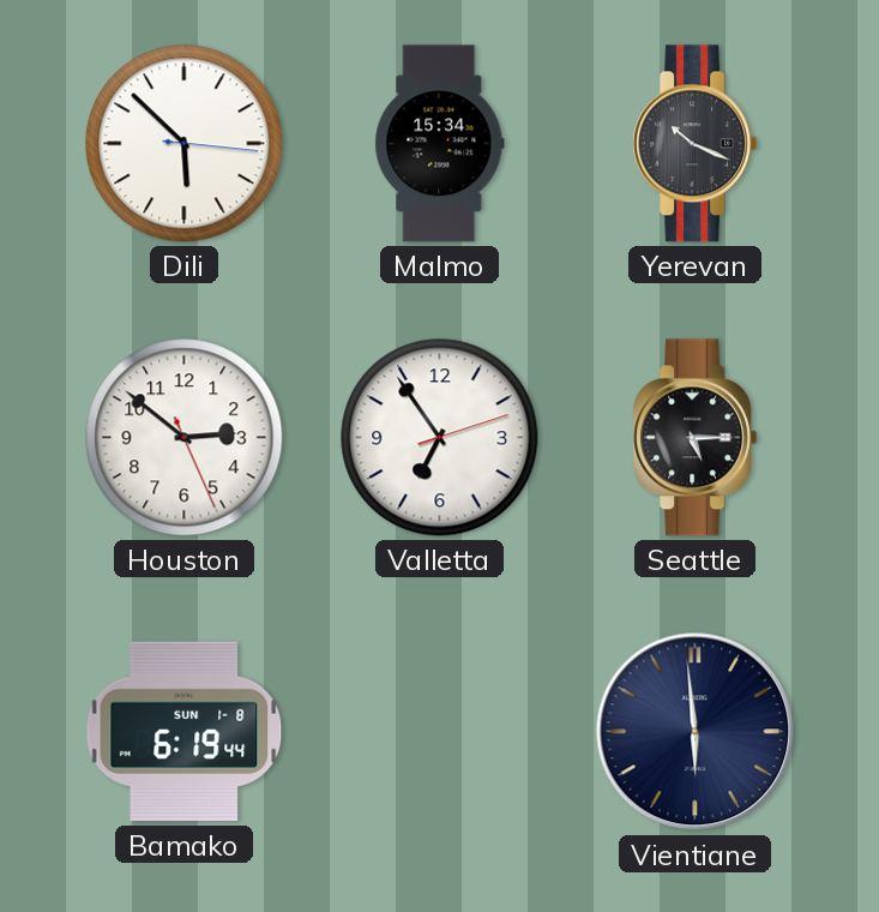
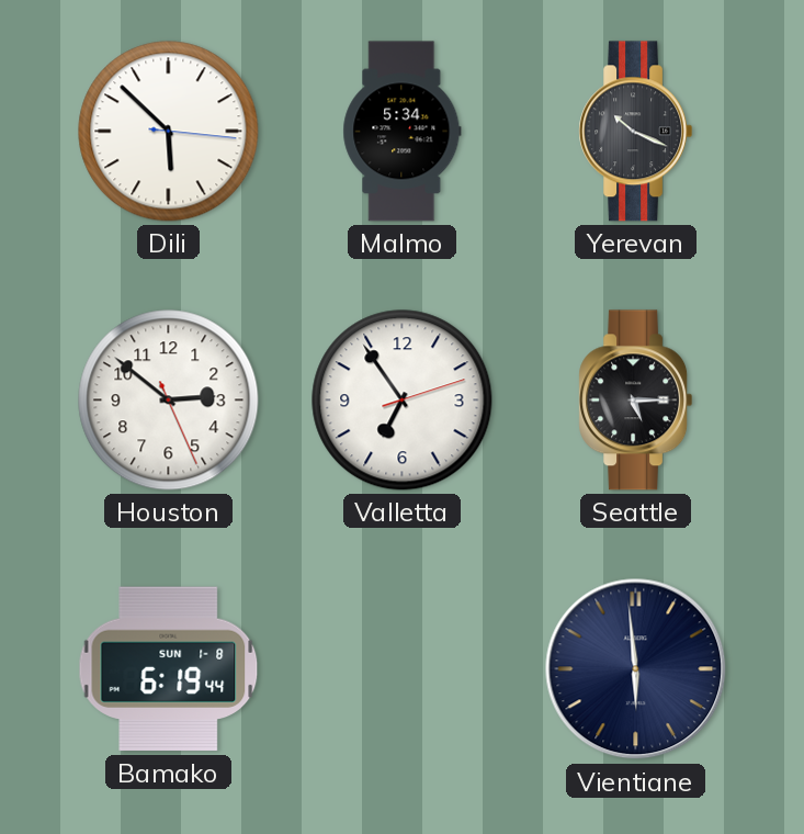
Malmo: 15:34 -> 5:34
